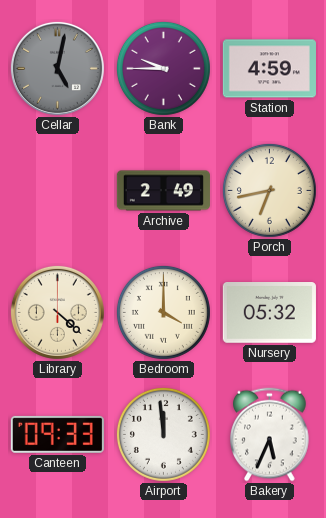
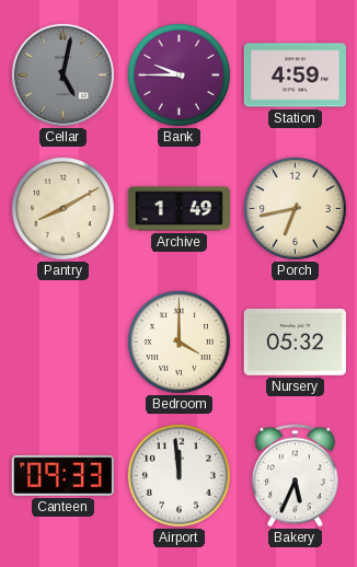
Pantry: none -> 8:10
Archive: 2:49 -> 1:49
Library: 4:22 -> none
